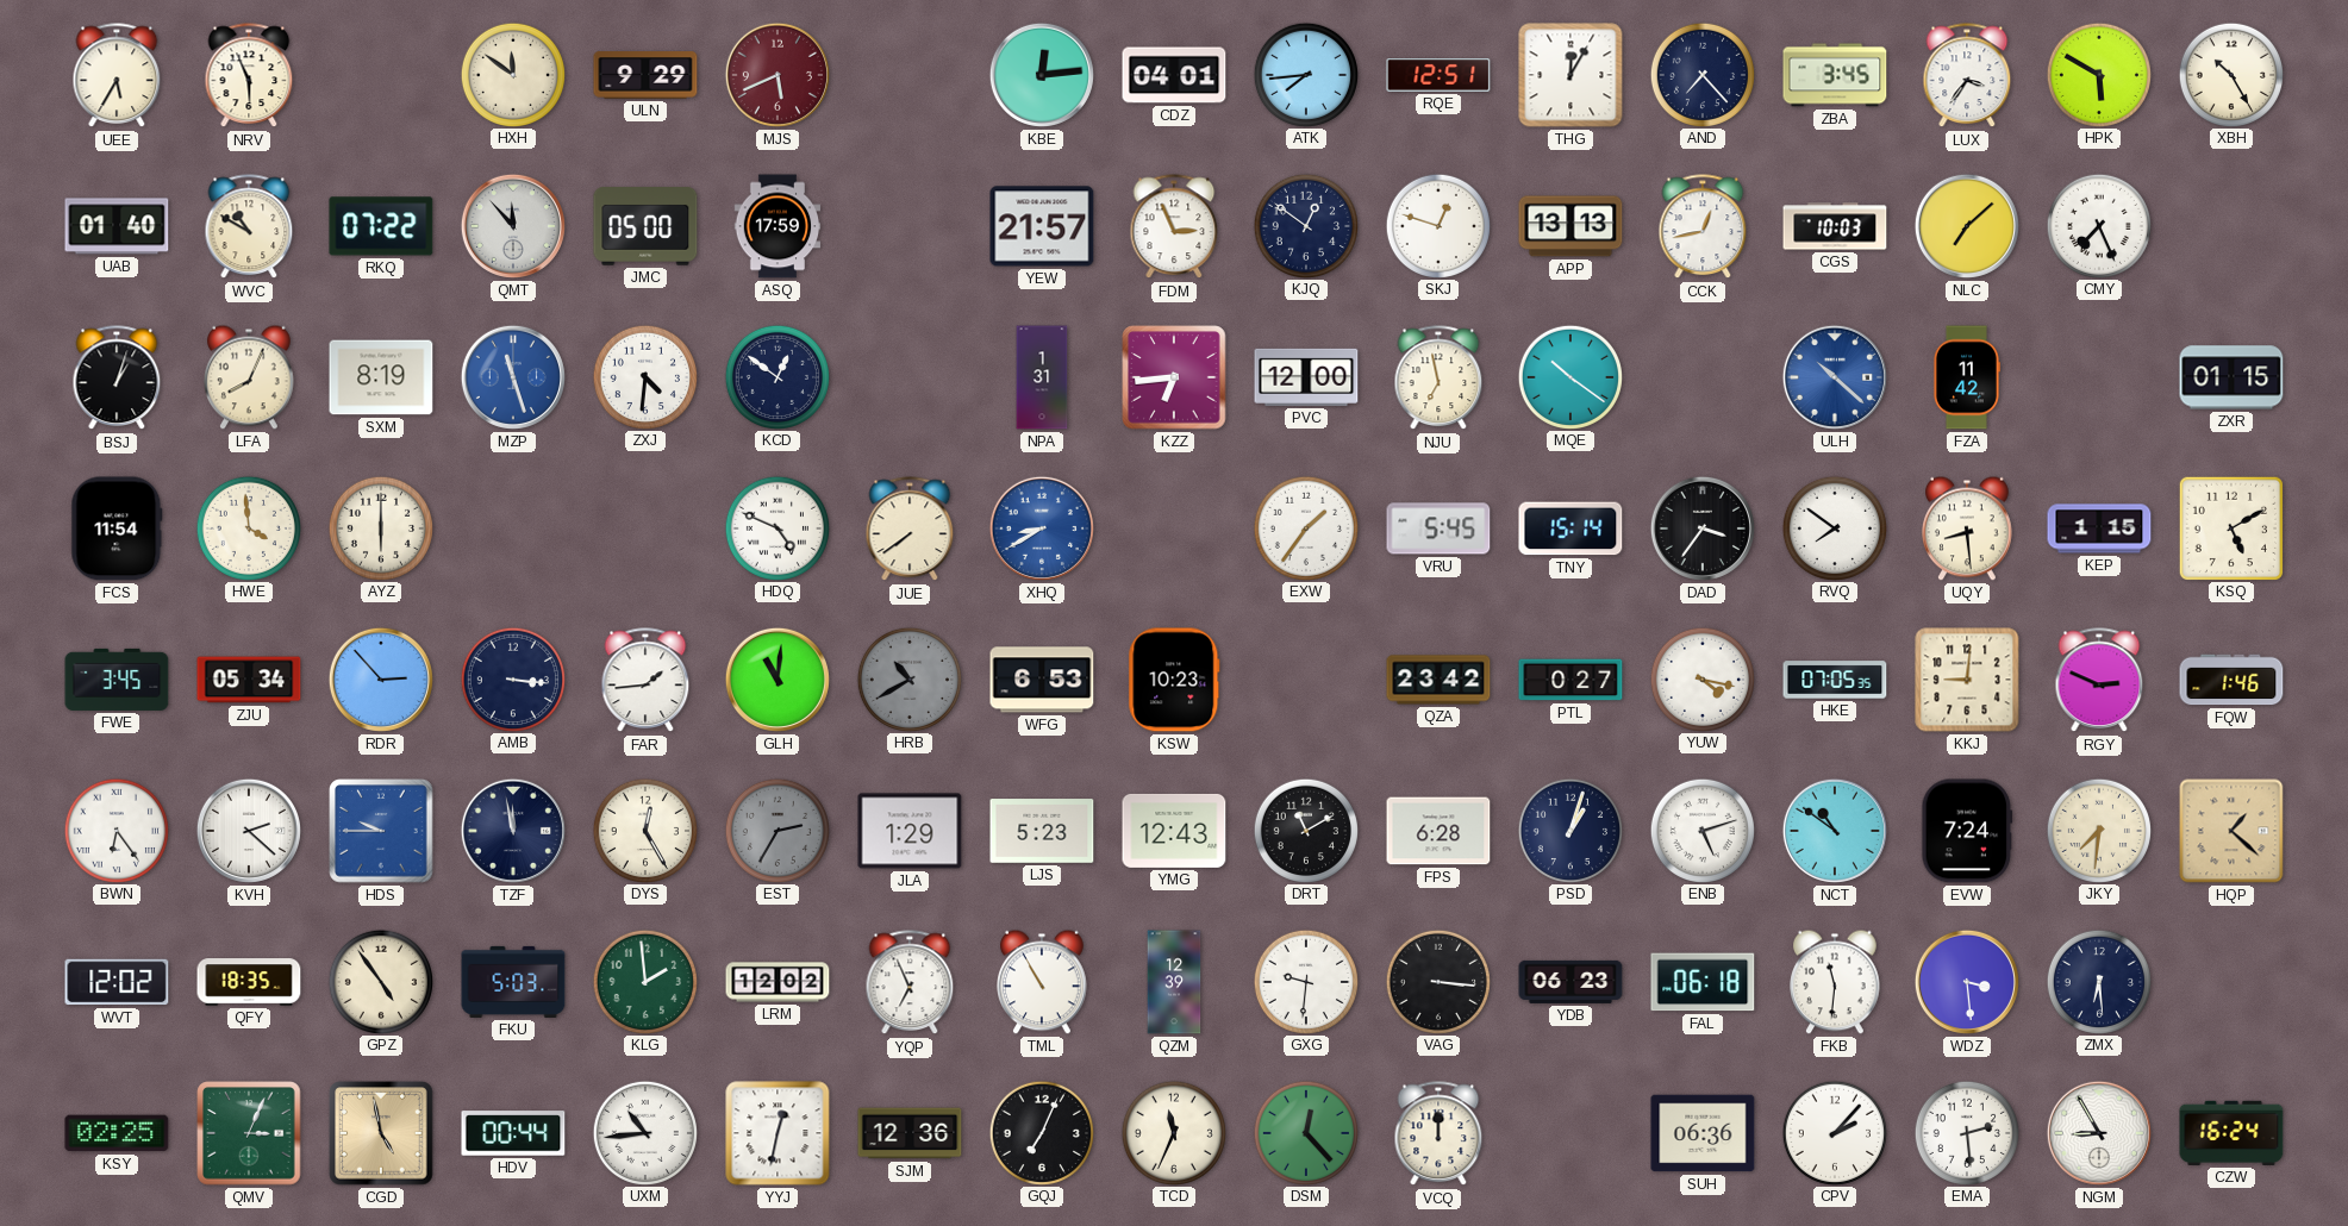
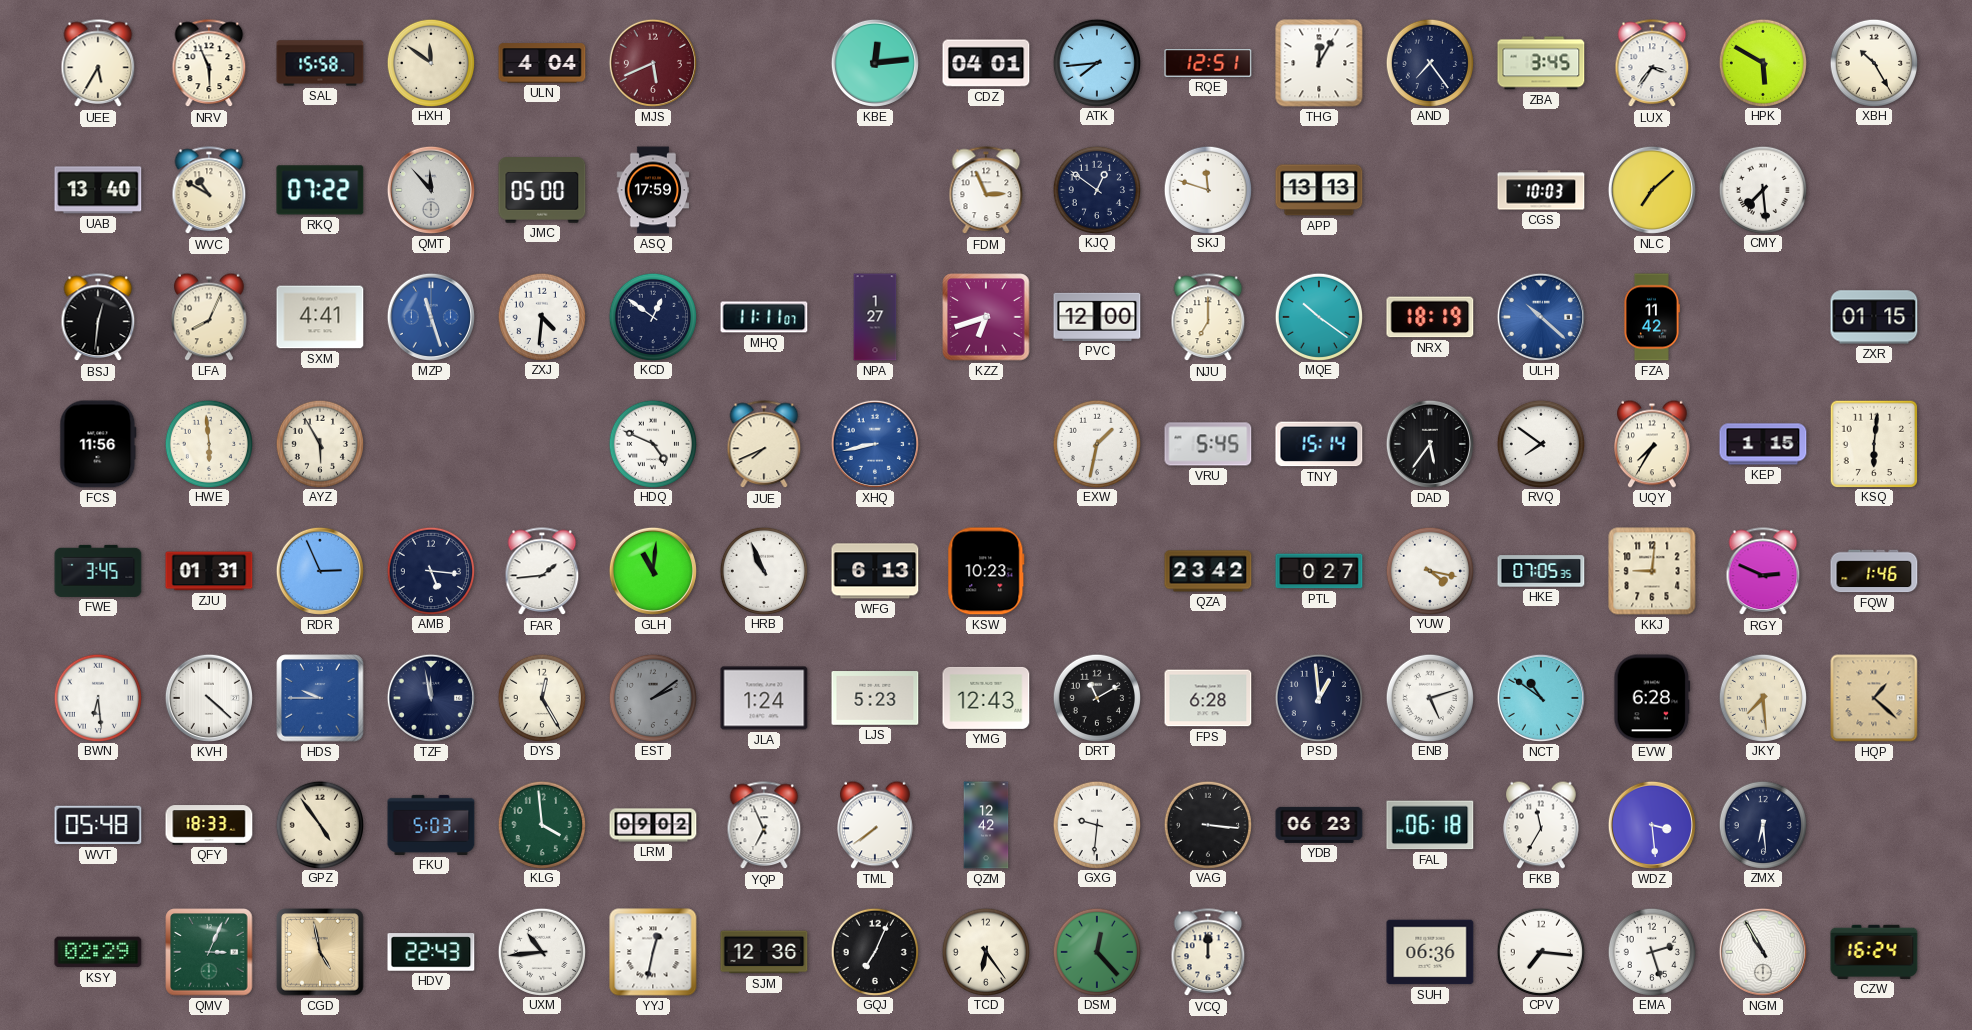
SAL: none -> 15:58
ULN: 9:29 -> 4:04
AND: 7:23 -> 7:24
UAB: 01:40 -> 13:40
YEW: 21:57 -> none
SKJ: 12:48 -> 11:48
CCK: 12:43 -> none
CMY: 7:26 -> 7:29
BSJ: 1:03 -> 12:31
SXM: 8:19 -> 4:41
MHQ: none -> 11:11
NPA: 1:31 -> 1:27
KZZ: 6:44 -> 6:42
NJU: 6:58 -> 7:00
NRX: none -> 18:19
FCS: 11:54 -> 11:56
HWE: 3:59 -> 5:59
AYZ: 6:00 -> 5:55
JUE: 7:39 -> 7:41
XHQ: 8:40 -> 8:43
EXW: 1:36 -> 1:32
DAD: 3:36 -> 5:36
UQY: 8:29 -> 7:35
KSQ: 5:10 -> 6:01
ZJU: 05:34 -> 01:31
RDR: 2:53 -> 2:56
AMB: 3:16 -> 5:16
HRB: 10:40 -> 10:56
HRB dial: grey -> white
WFG: 6:53 -> 6:13
BWN: 6:24 -> 6:29
KVH: 2:22 -> 4:22
EST: 2:35 -> 2:09
JLA: 1:29 -> 1:24
PSD: 1:03 -> 12:59
EVW: 7:24 -> 6:28
JKY: 7:31 -> 7:29
WVT: 12:02 -> 05:48
QFY: 18:35 -> 18:33
KLG: 1:59 -> 3:59
LRM: 12:02 -> 09:02
TML: 10:55 -> 7:39
QZM: 12:39 -> 12:42
FKB: 11:31 -> 11:35
KSY: 02:25 -> 02:29
HDV: 00:44 -> 22:43
TCD: 11:34 -> 6:24
CPV: 2:07 -> 7:16
EMA: 2:29 -> 2:27
NGM: 8:55 -> 10:55
